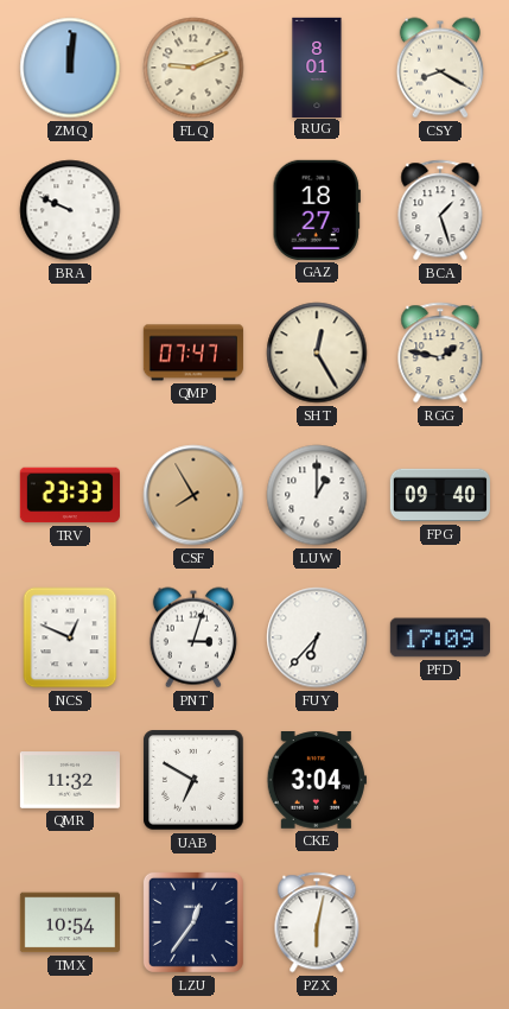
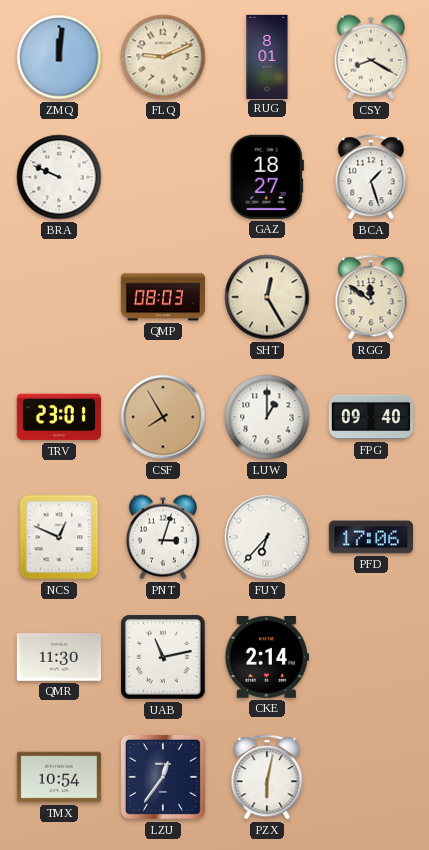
QMP: 07:47 -> 08:03
RGG: 1:47 -> 11:51
TRV: 23:33 -> 23:01
PFD: 17:09 -> 17:06
QMR: 11:32 -> 11:30
UAB: 6:50 -> 11:13
CKE: 3:04 -> 2:14
